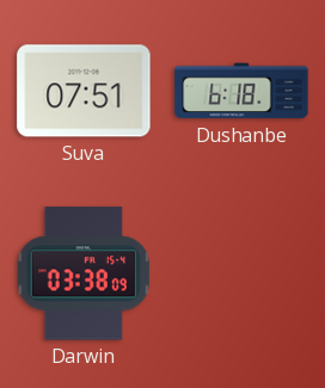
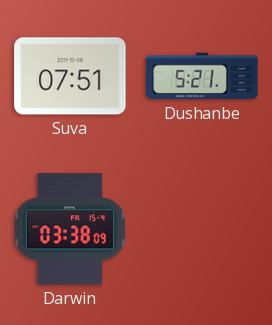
Dushanbe: 6:18 -> 5:21
